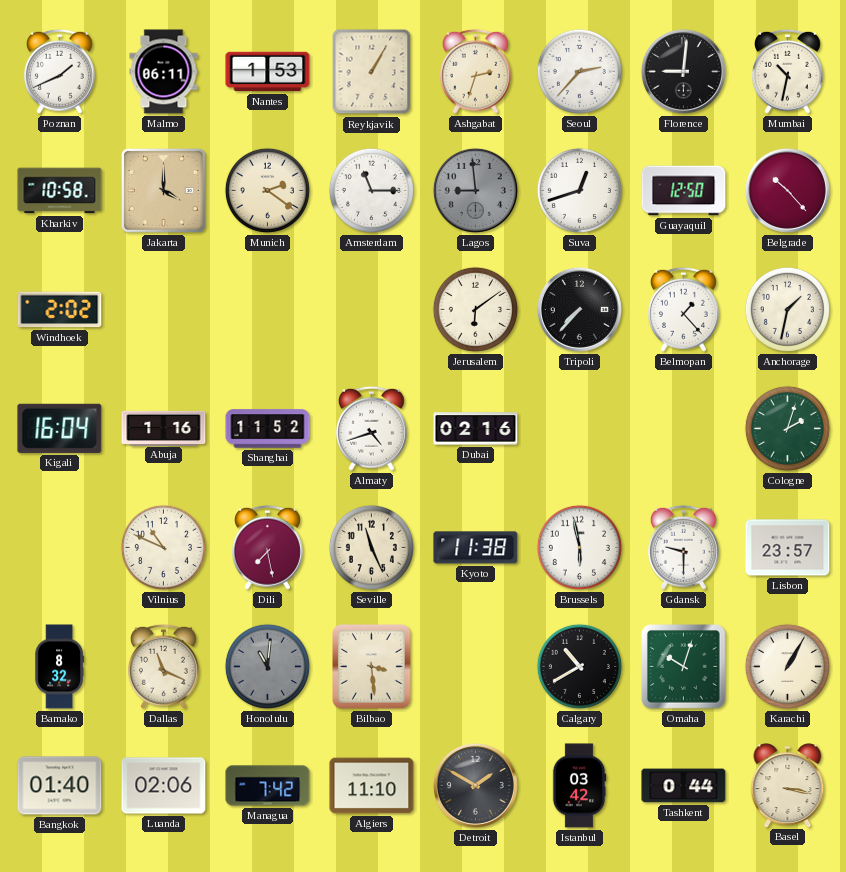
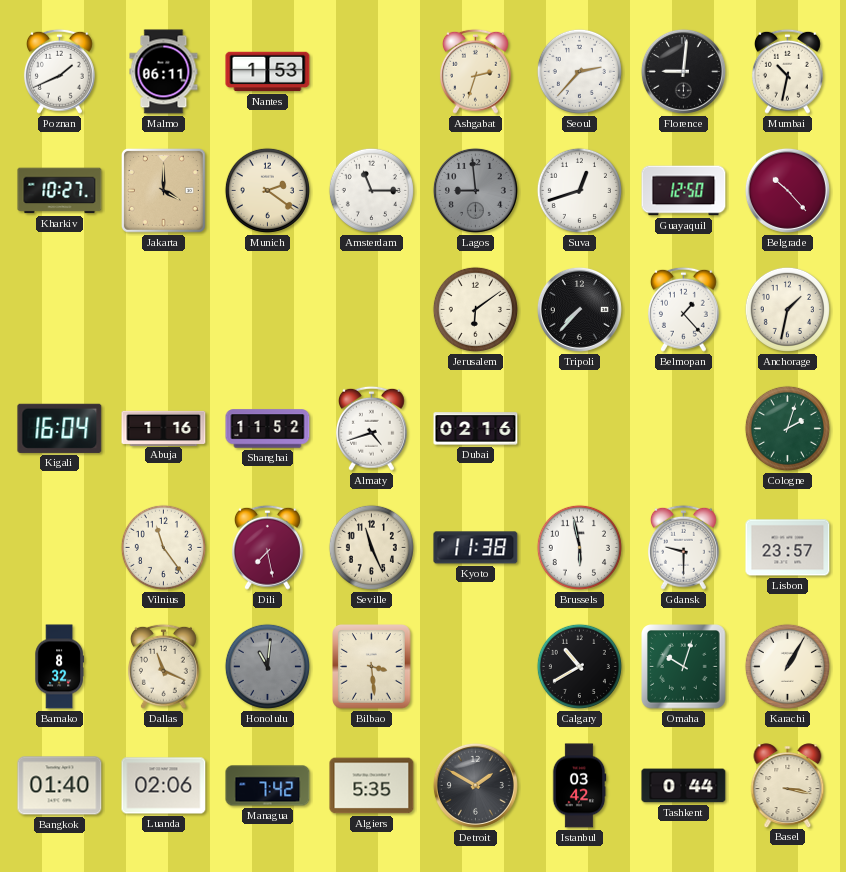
Reykjavik: 1:05 -> none
Kharkiv: 10:58 -> 10:27
Windhoek: 2:02 -> none
Vilnius: 10:49 -> 11:24
Algiers: 11:10 -> 5:35
